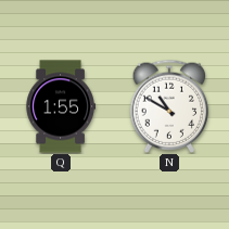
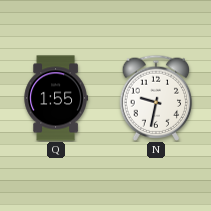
N: 10:50 -> 9:32
